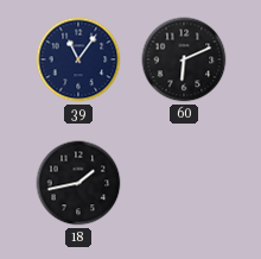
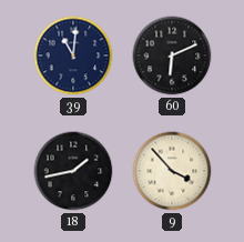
39: 11:06 -> 11:01
9: none -> 3:53
